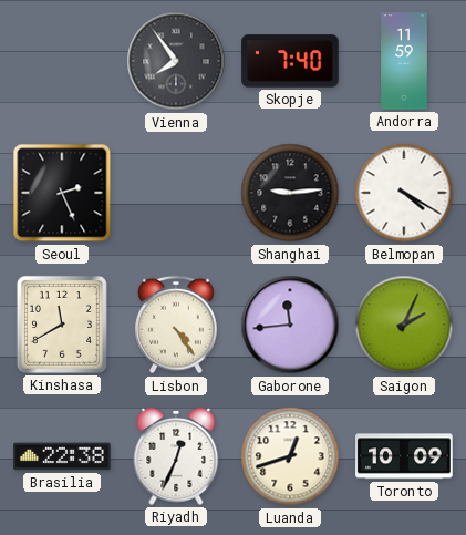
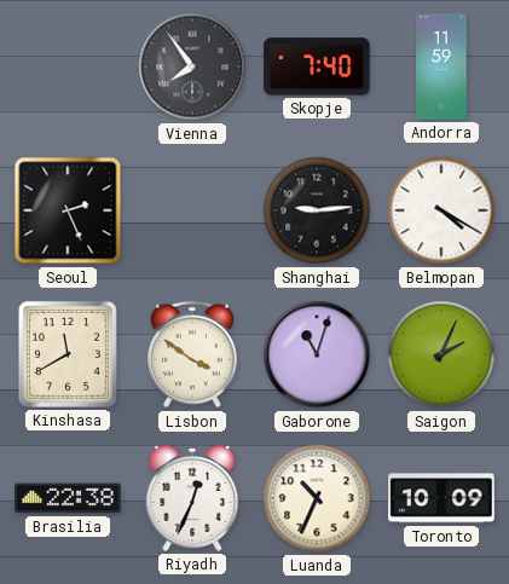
Lisbon: 4:24 -> 3:51
Gaborone: 11:44 -> 11:03
Luanda: 12:42 -> 10:34
